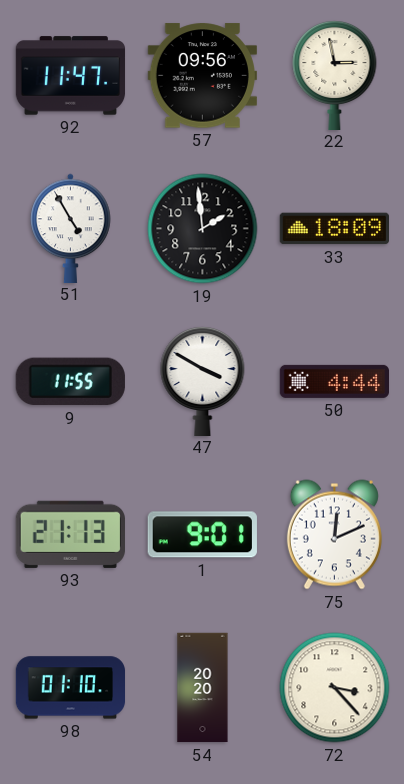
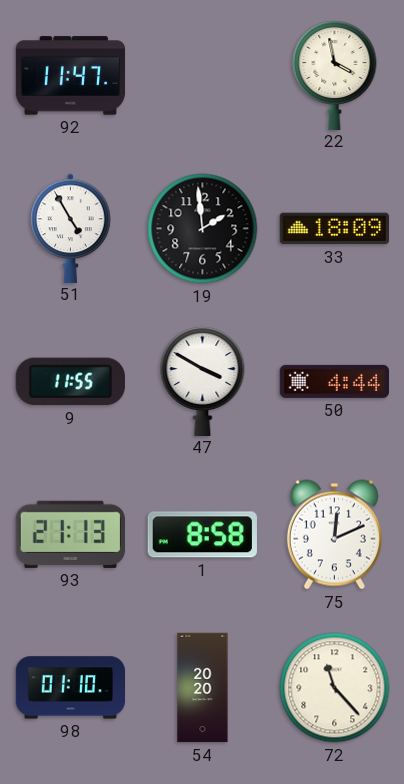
57: 09:56 -> none
22: 2:58 -> 3:58
1: 9:01 -> 8:58
72: 3:23 -> 11:23
